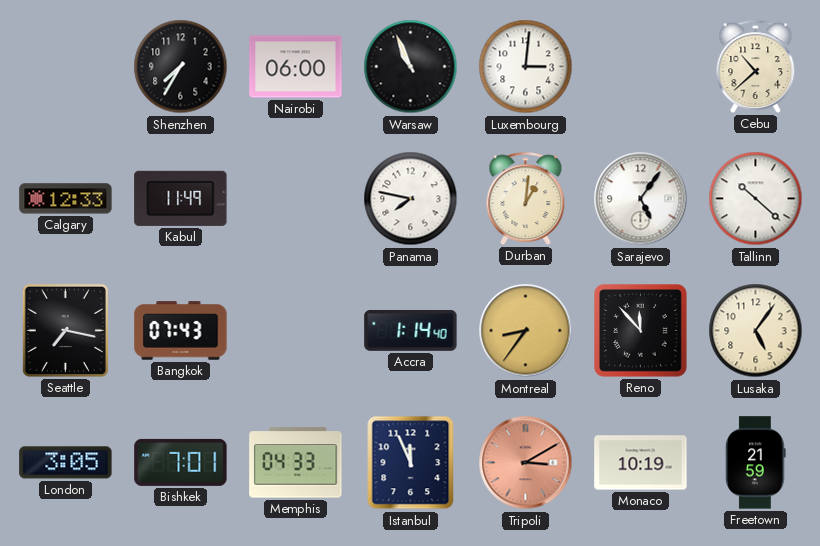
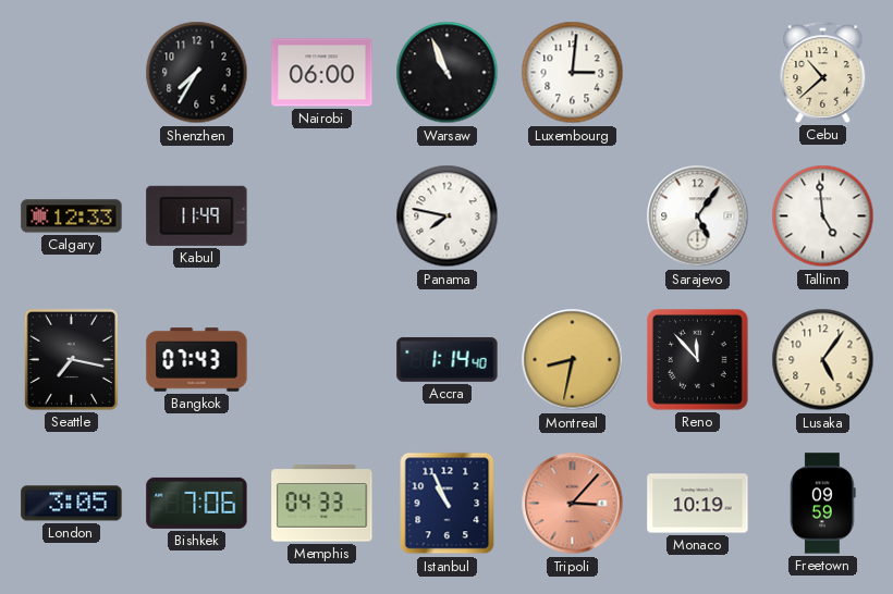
Durban: 1:01 -> none
Tallinn: 10:22 -> 4:59
Montreal: 8:36 -> 8:32
Bishkek: 7:01 -> 7:06
Istanbul: 11:56 -> 10:56
Tripoli: 3:10 -> 3:07
Freetown: 21:59 -> 09:59
